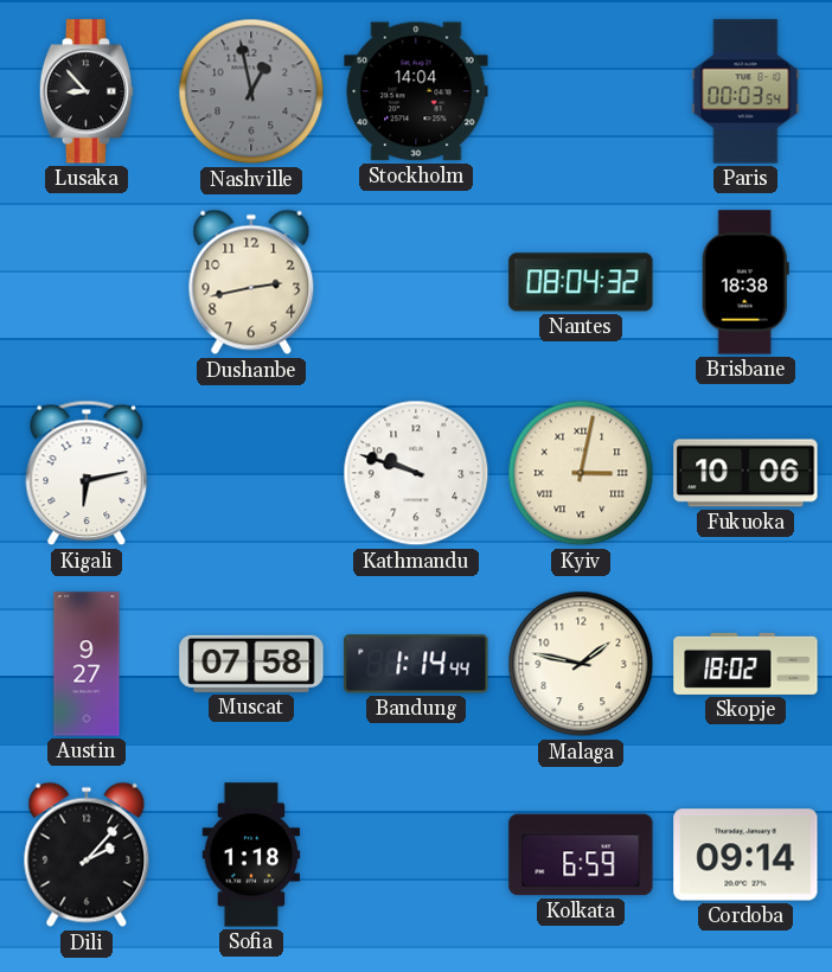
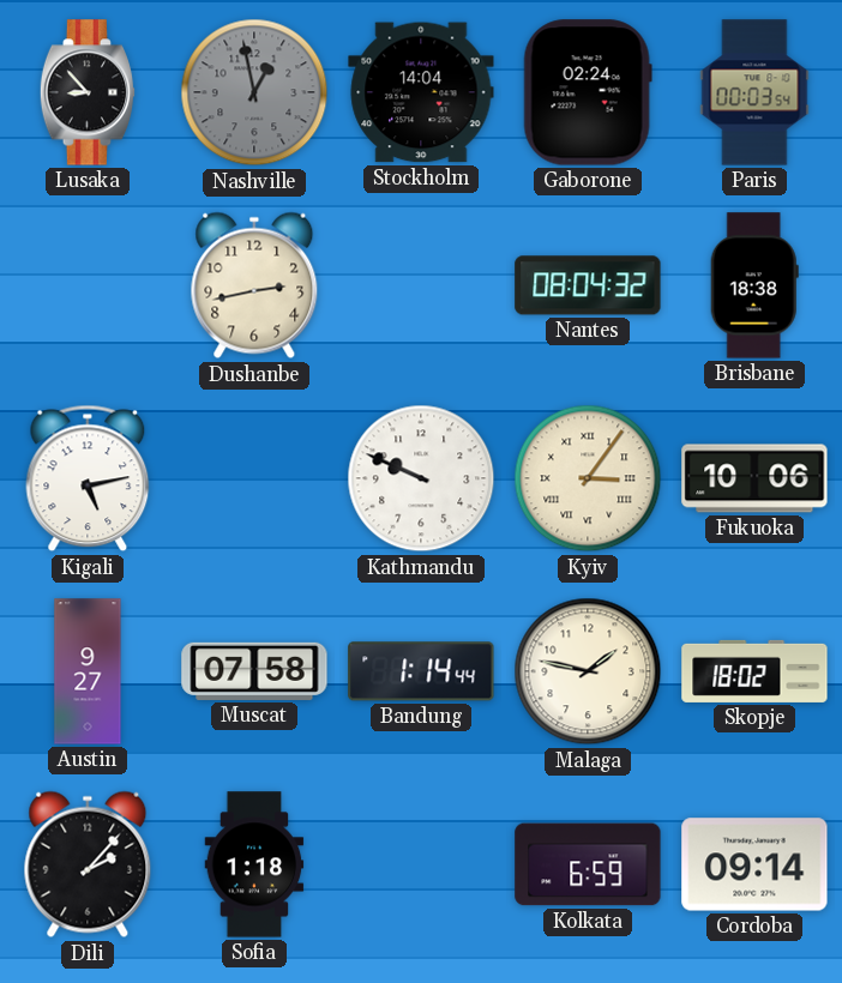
Gaborone: none -> 02:24
Kigali: 6:13 -> 5:13
Kathmandu: 9:48 -> 9:49
Kyiv: 3:02 -> 3:06
